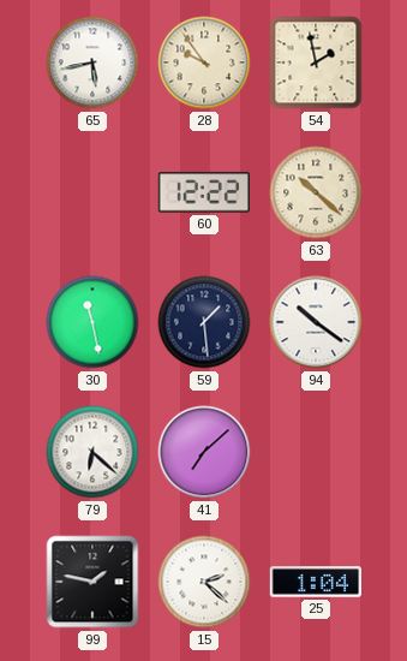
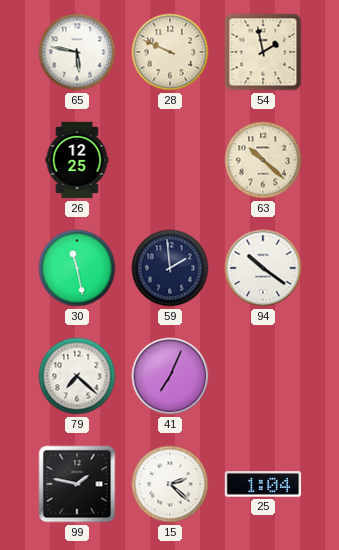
65: 5:43 -> 5:47
28: 9:54 -> 9:49
26: none -> 12:25
60: 12:22 -> none
59: 1:29 -> 1:59
79: 6:22 -> 7:22
41: 7:08 -> 7:04
